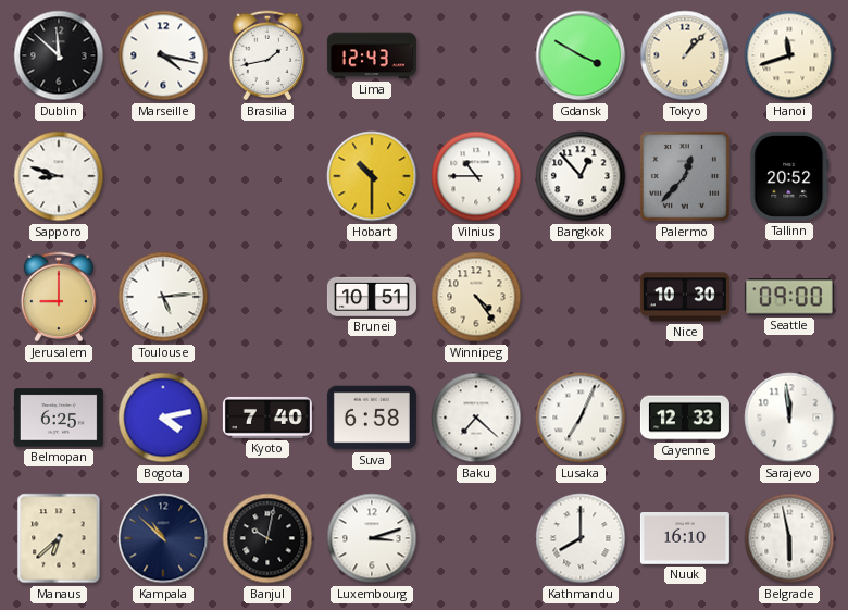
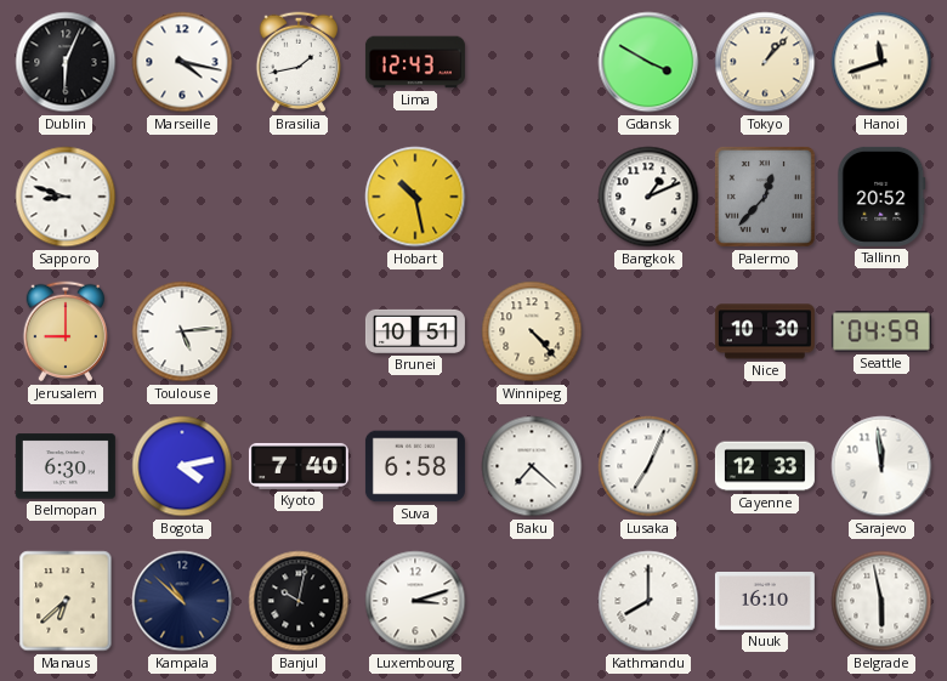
Dublin: 11:52 -> 6:04
Hobart: 10:30 -> 10:28
Vilnius: 10:45 -> none
Bangkok: 12:53 -> 1:11
Winnipeg: 4:24 -> 4:23
Seattle: 09:00 -> 04:59
Belmopan: 6:25 -> 6:30
